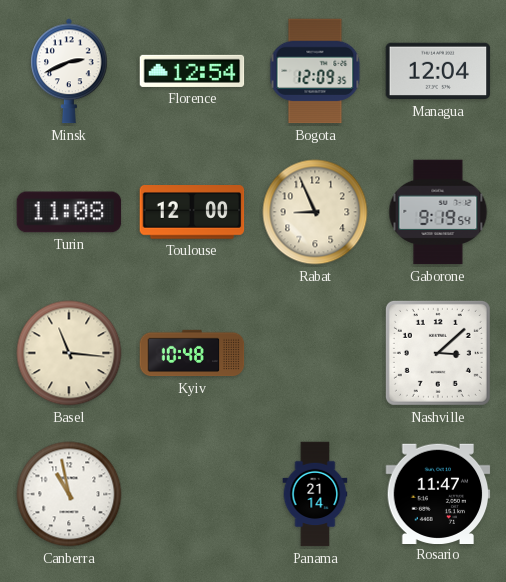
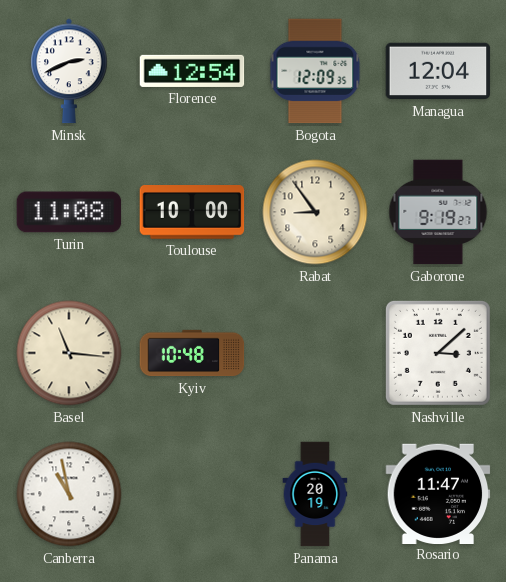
Toulouse: 12:00 -> 10:00
Rabat: 8:56 -> 8:54
Gaborone: 9:19:54 -> 9:19:27
Panama: 21:14 -> 20:19
